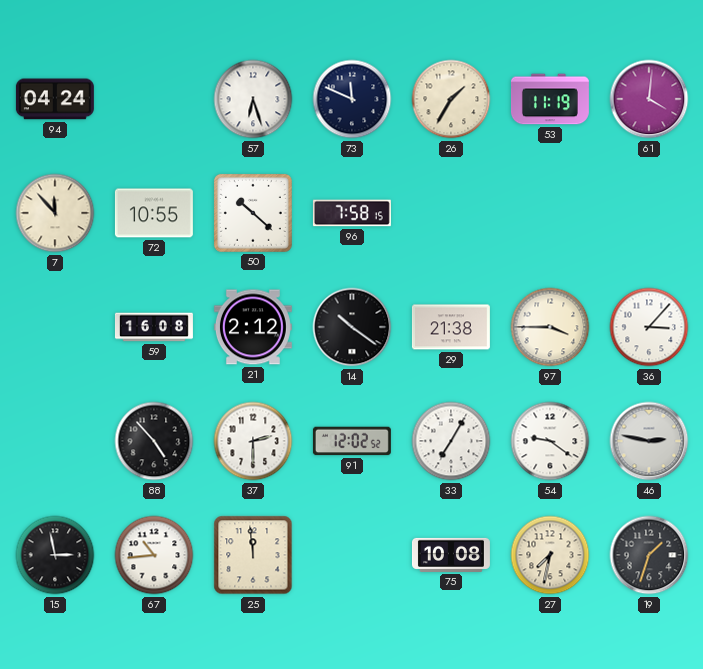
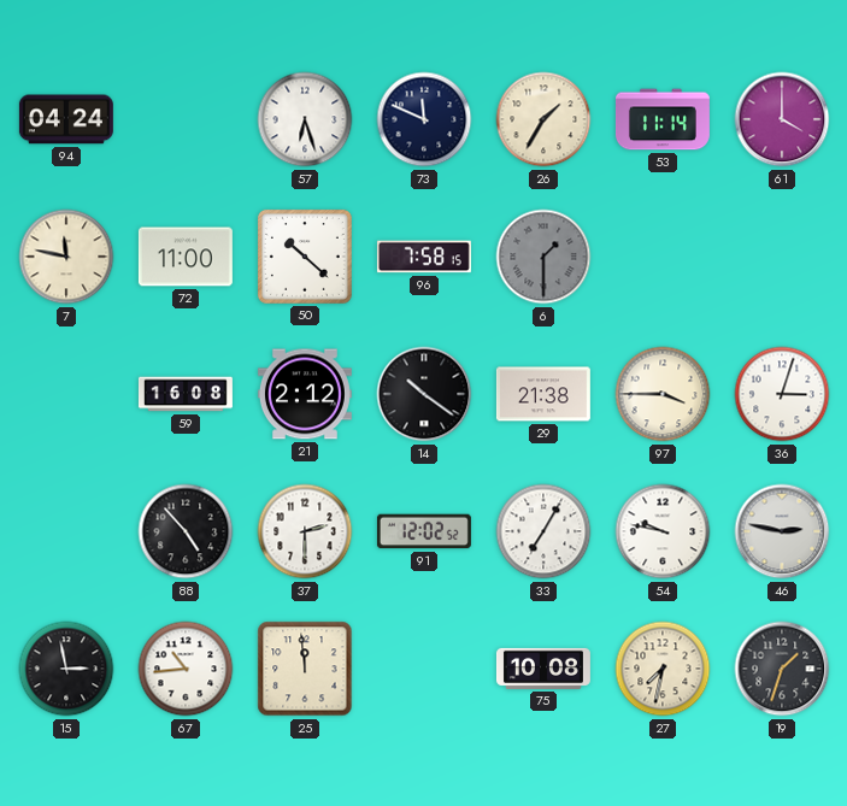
53: 11:19 -> 11:14
61: 4:01 -> 4:00
7: 11:53 -> 11:47
72: 10:55 -> 11:00
6: none -> 1:30
36: 3:07 -> 3:03
54: 9:21 -> 9:47
